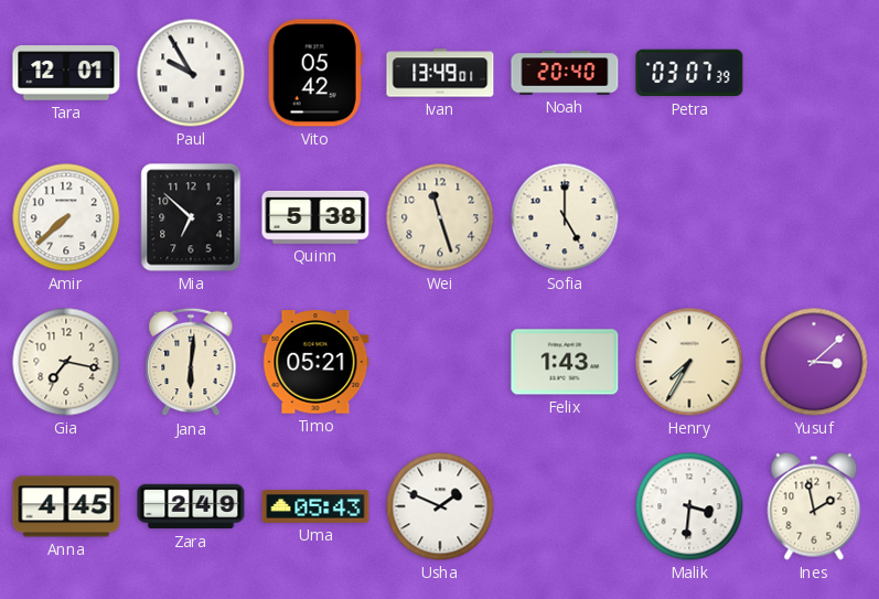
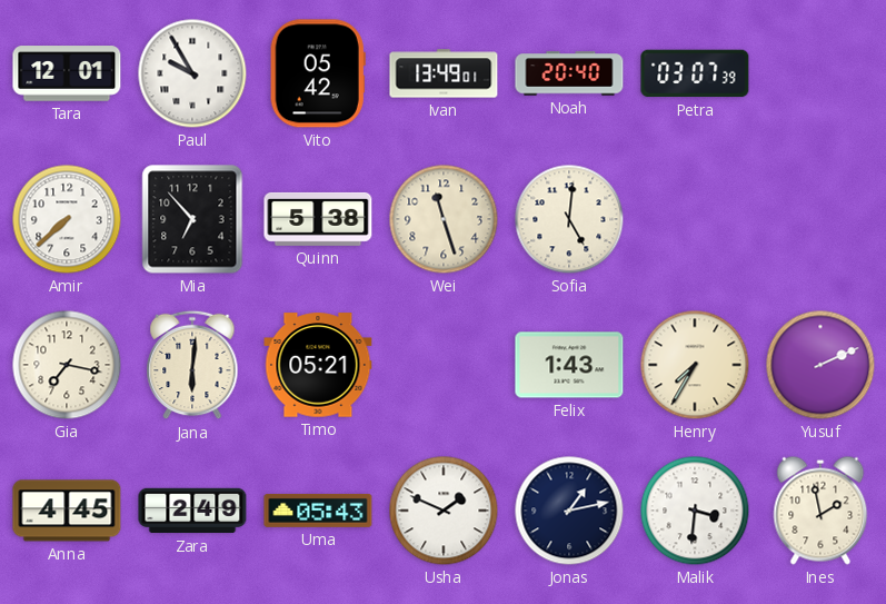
Mia: 6:52 -> 6:53
Sofia: 5:00 -> 5:01
Yusuf: 3:08 -> 2:11
Jonas: none -> 1:13
